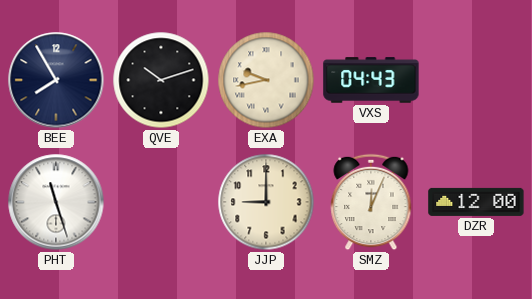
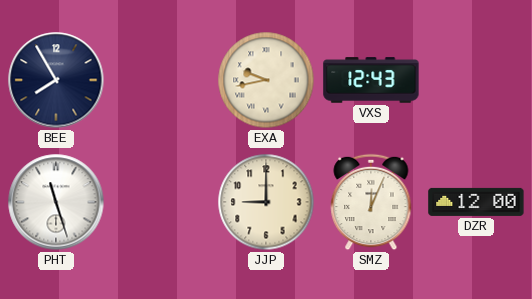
QVE: 10:12 -> none
VXS: 04:43 -> 12:43
